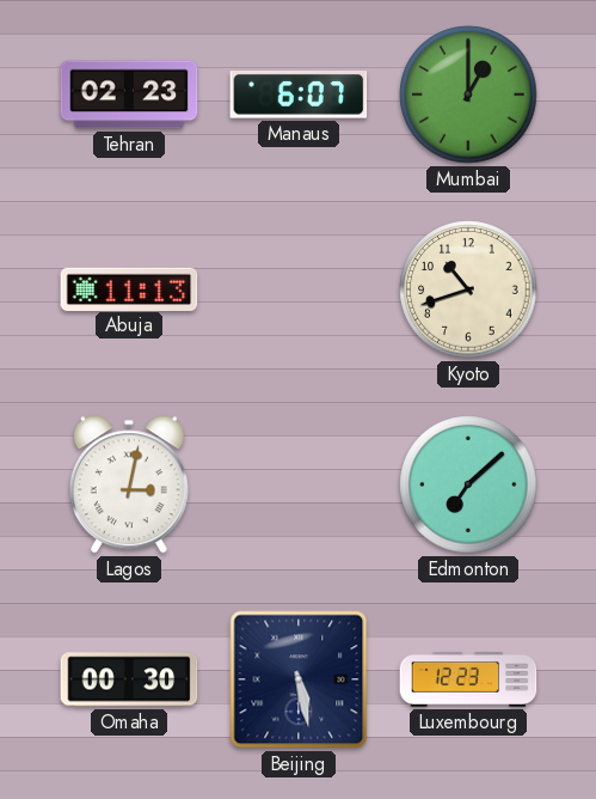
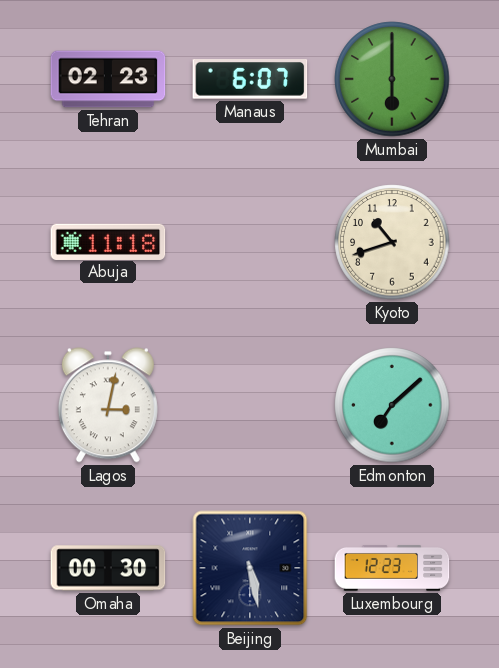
Mumbai: 1:00 -> 6:00
Abuja: 11:13 -> 11:18
